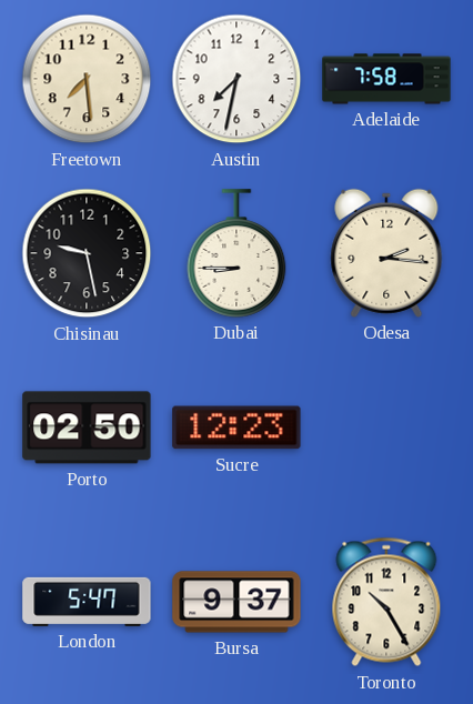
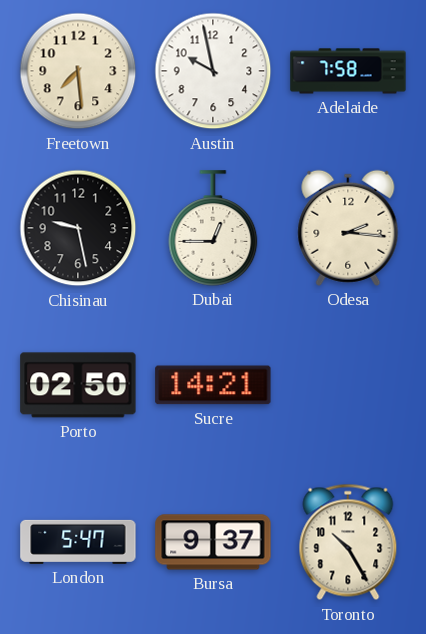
Austin: 7:32 -> 9:58
Dubai: 8:45 -> 12:45
Sucre: 12:23 -> 14:21
